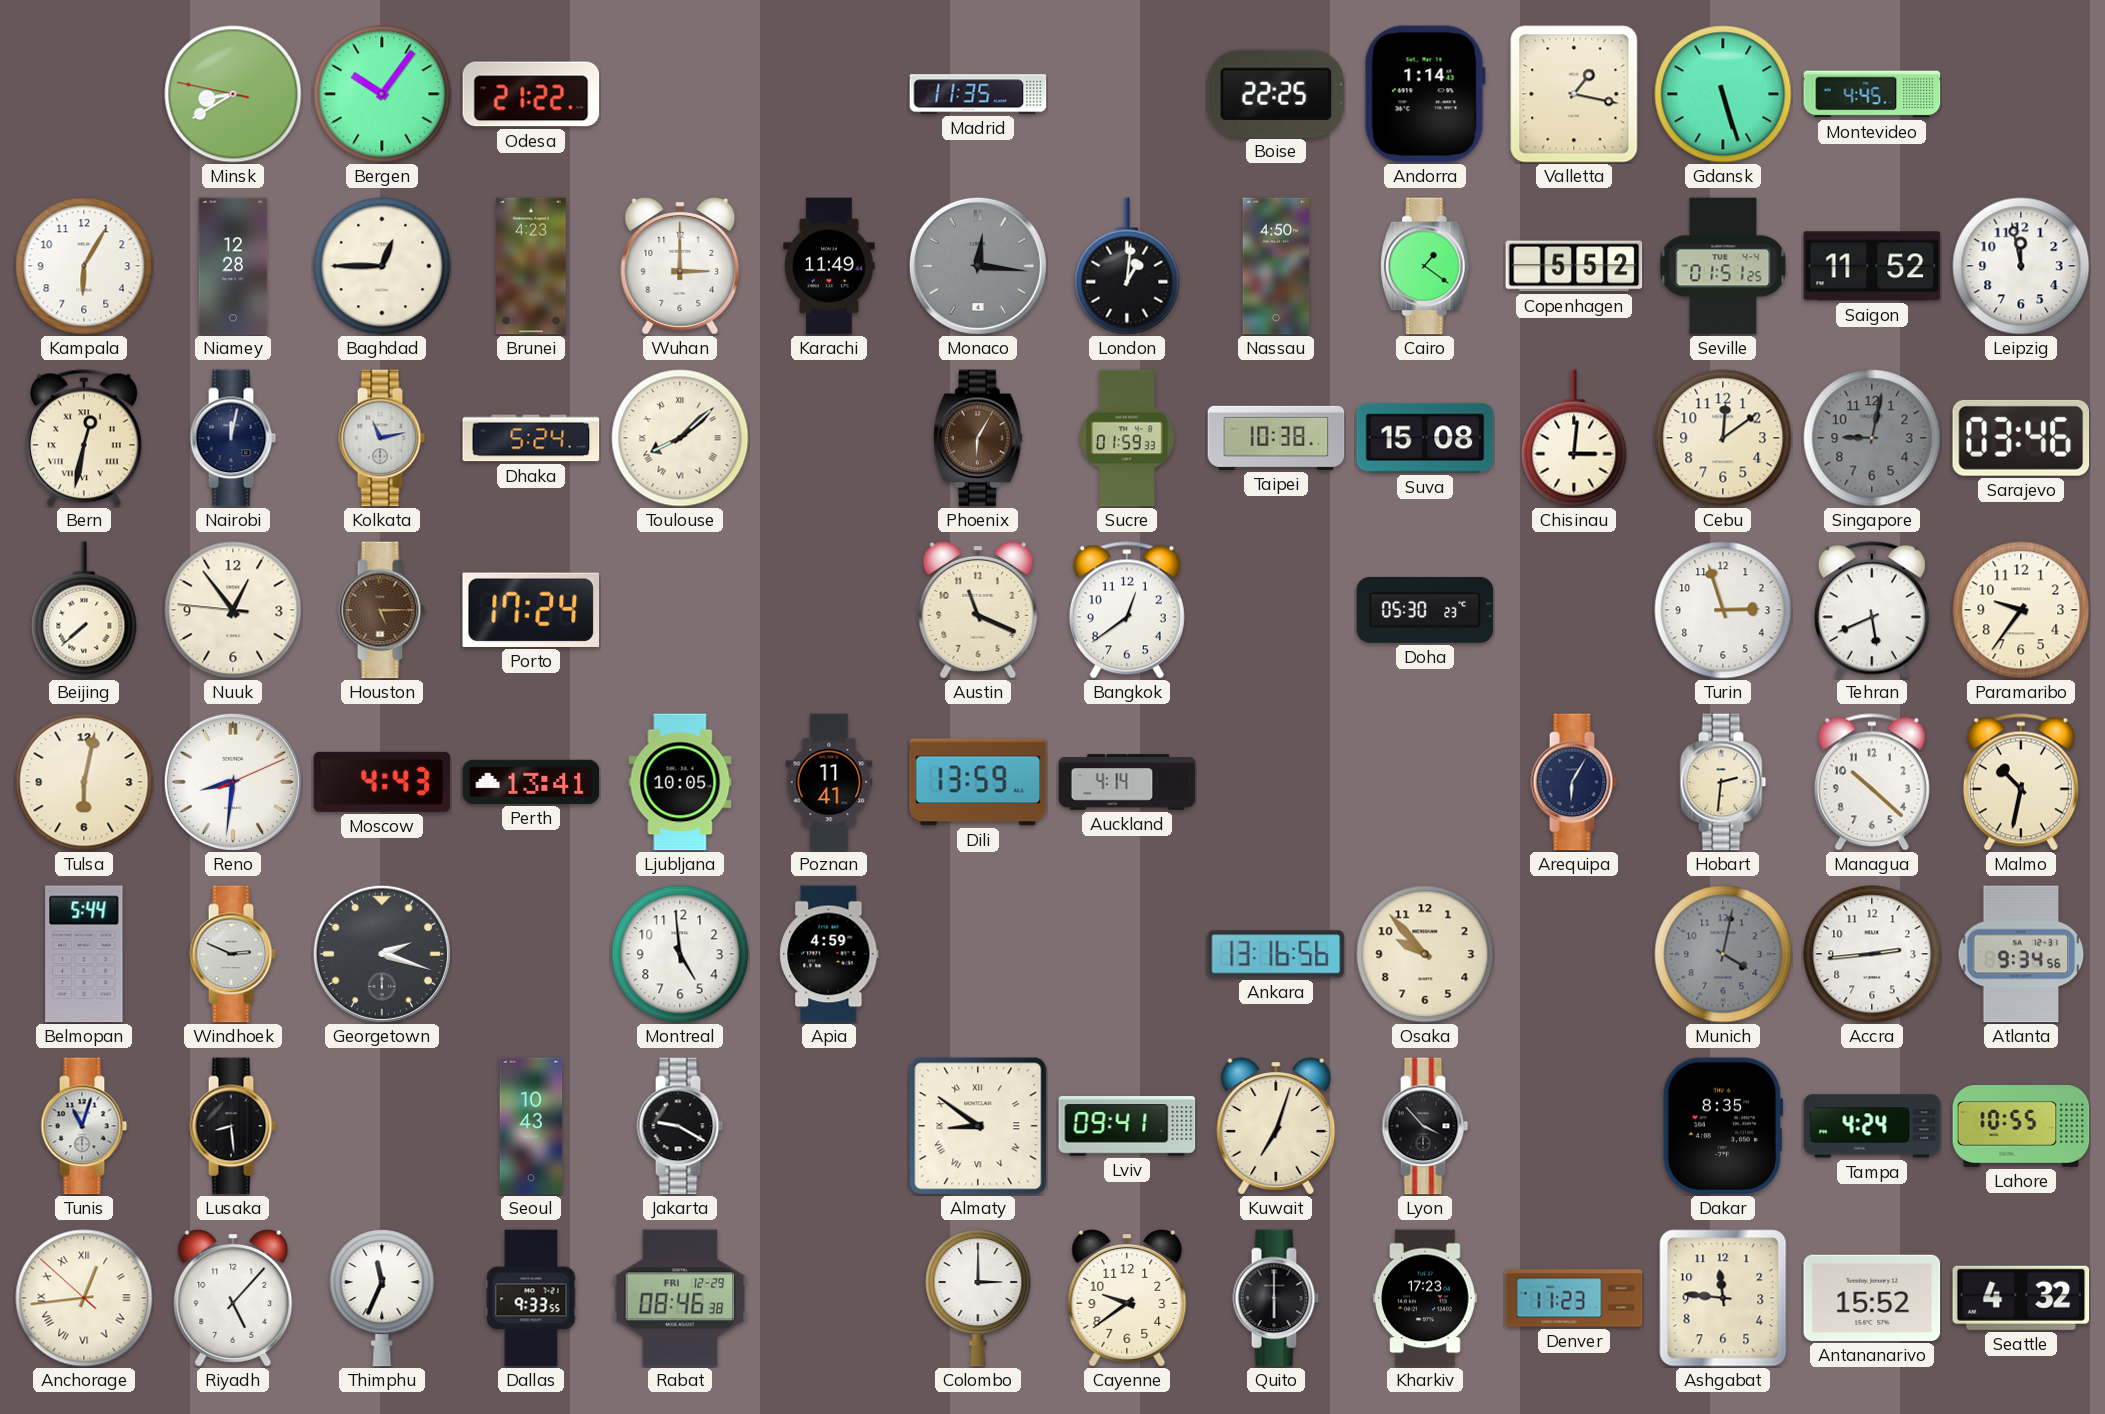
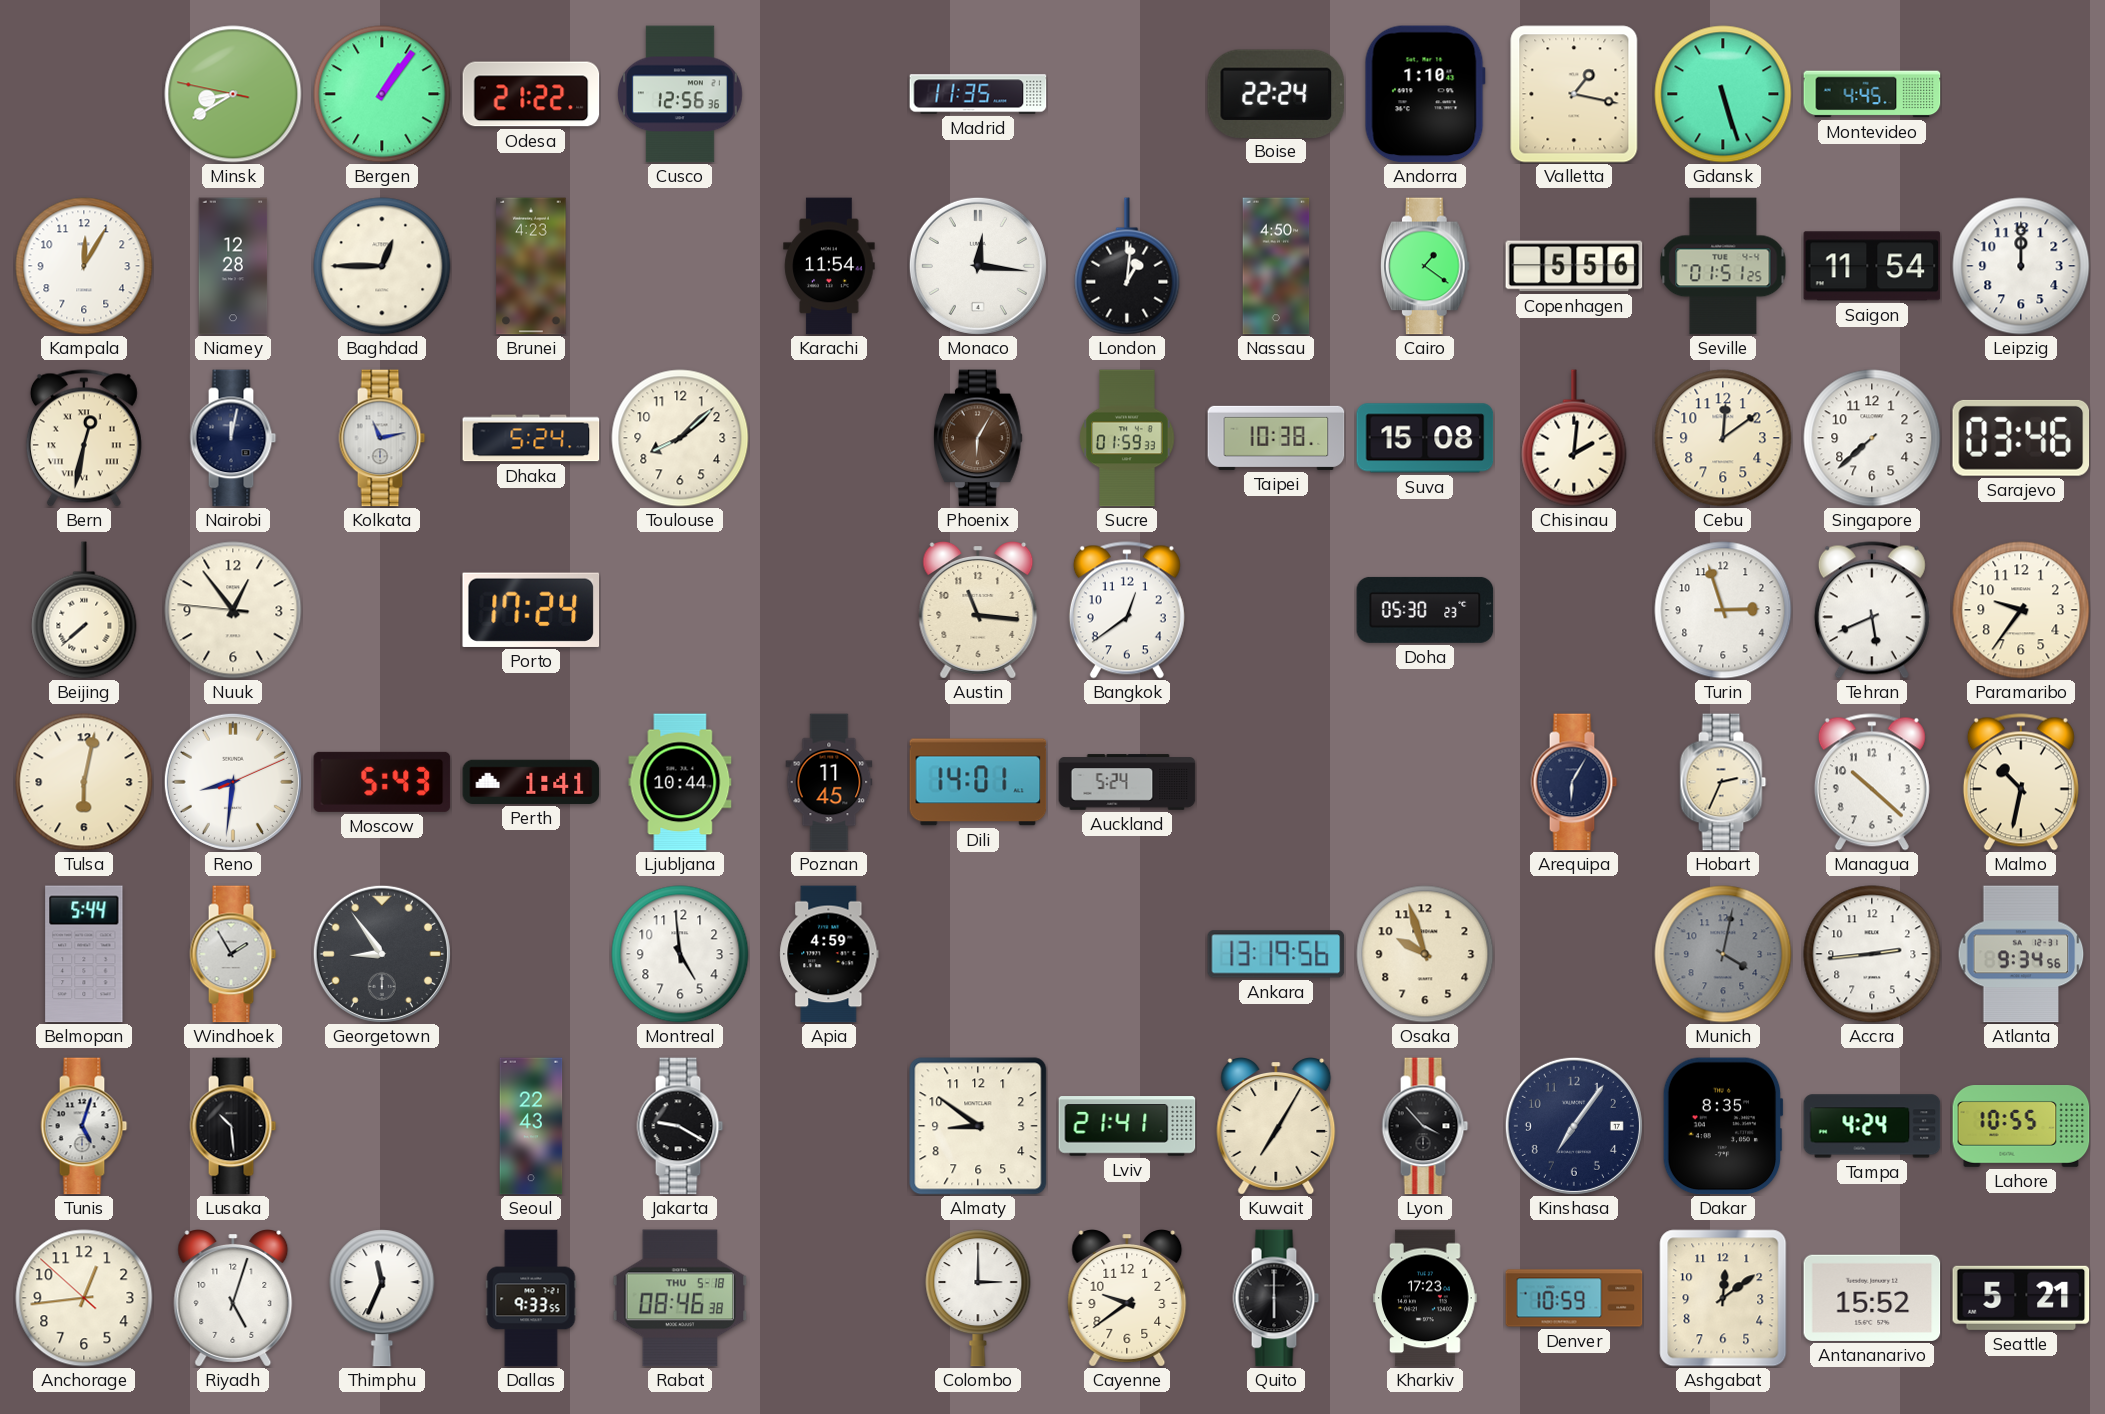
Bergen: 10:06 -> 1:06
Cusco: none -> 12:56
Boise: 22:25 -> 22:24
Andorra: 1:14 -> 1:10
Kampala: 6:05 -> 12:05
Wuhan: 3:00 -> none
Karachi: 11:49 -> 11:54
Monaco dial: grey -> white
Copenhagen: 5:52 -> 5:56
Saigon: 11:52 -> 11:54
Leipzig: 11:58 -> 12:00
Toulouse numerals: Roman -> Arabic
Chisinau: 3:01 -> 2:01
Singapore: 9:02 -> 7:38
Singapore dial: grey -> white
Houston: 5:15 -> none
Austin: 11:19 -> 11:16
Moscow: 4:43 -> 5:43
Perth: 13:41 -> 1:41
Ljubljana: 10:05 -> 10:44
Poznan: 11:41 -> 11:45
Dili: 13:59 -> 14:01
Auckland: 4:14 -> 5:24
Hobart: 2:31 -> 2:34
Windhoek: 2:49 -> 1:55
Georgetown: 2:18 -> 8:54
Ankara: 13:16 -> 13:19
Osaka: 9:53 -> 9:57
Tunis: 11:03 -> 5:03
Lusaka: 8:29 -> 10:29
Seoul: 10:43 -> 22:43
Almaty numerals: Roman -> Arabic
Lviv: 09:41 -> 21:41
Kuwait: 7:03 -> 7:05
Kinshasa: none -> 7:06
Anchorage numerals: Roman -> Arabic
Riyadh: 5:07 -> 5:03
Rabat date: FRI 12-29 -> THU 5-18
Denver: 11:23 -> 10:59
Ashgabat: 11:46 -> 12:09
Seattle: 4:32 -> 5:21
